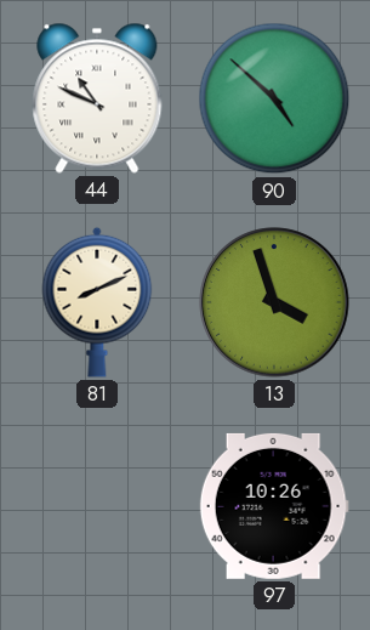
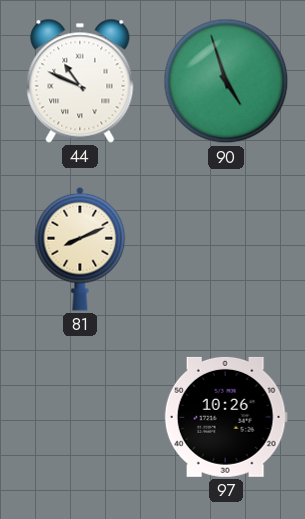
90: 4:52 -> 4:57
13: 3:57 -> none
